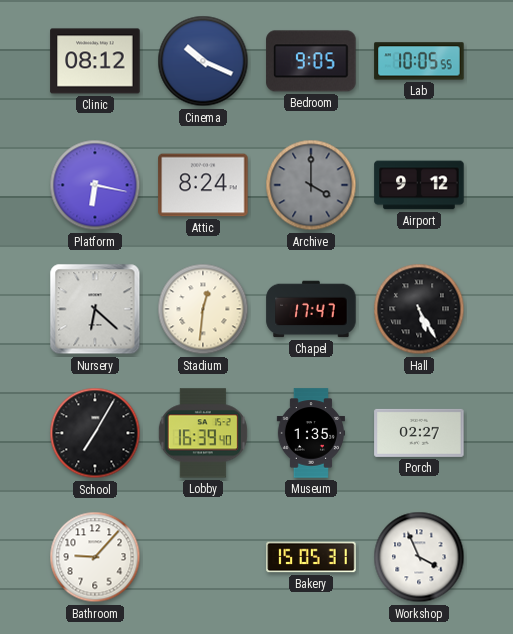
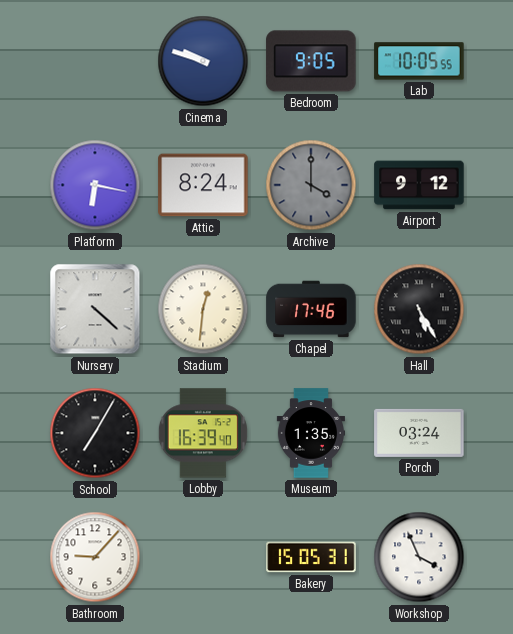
Clinic: 08:12 -> none
Cinema: 10:19 -> 9:48
Nursery: 6:22 -> 4:22
Chapel: 17:47 -> 17:46
Porch: 02:27 -> 03:24
